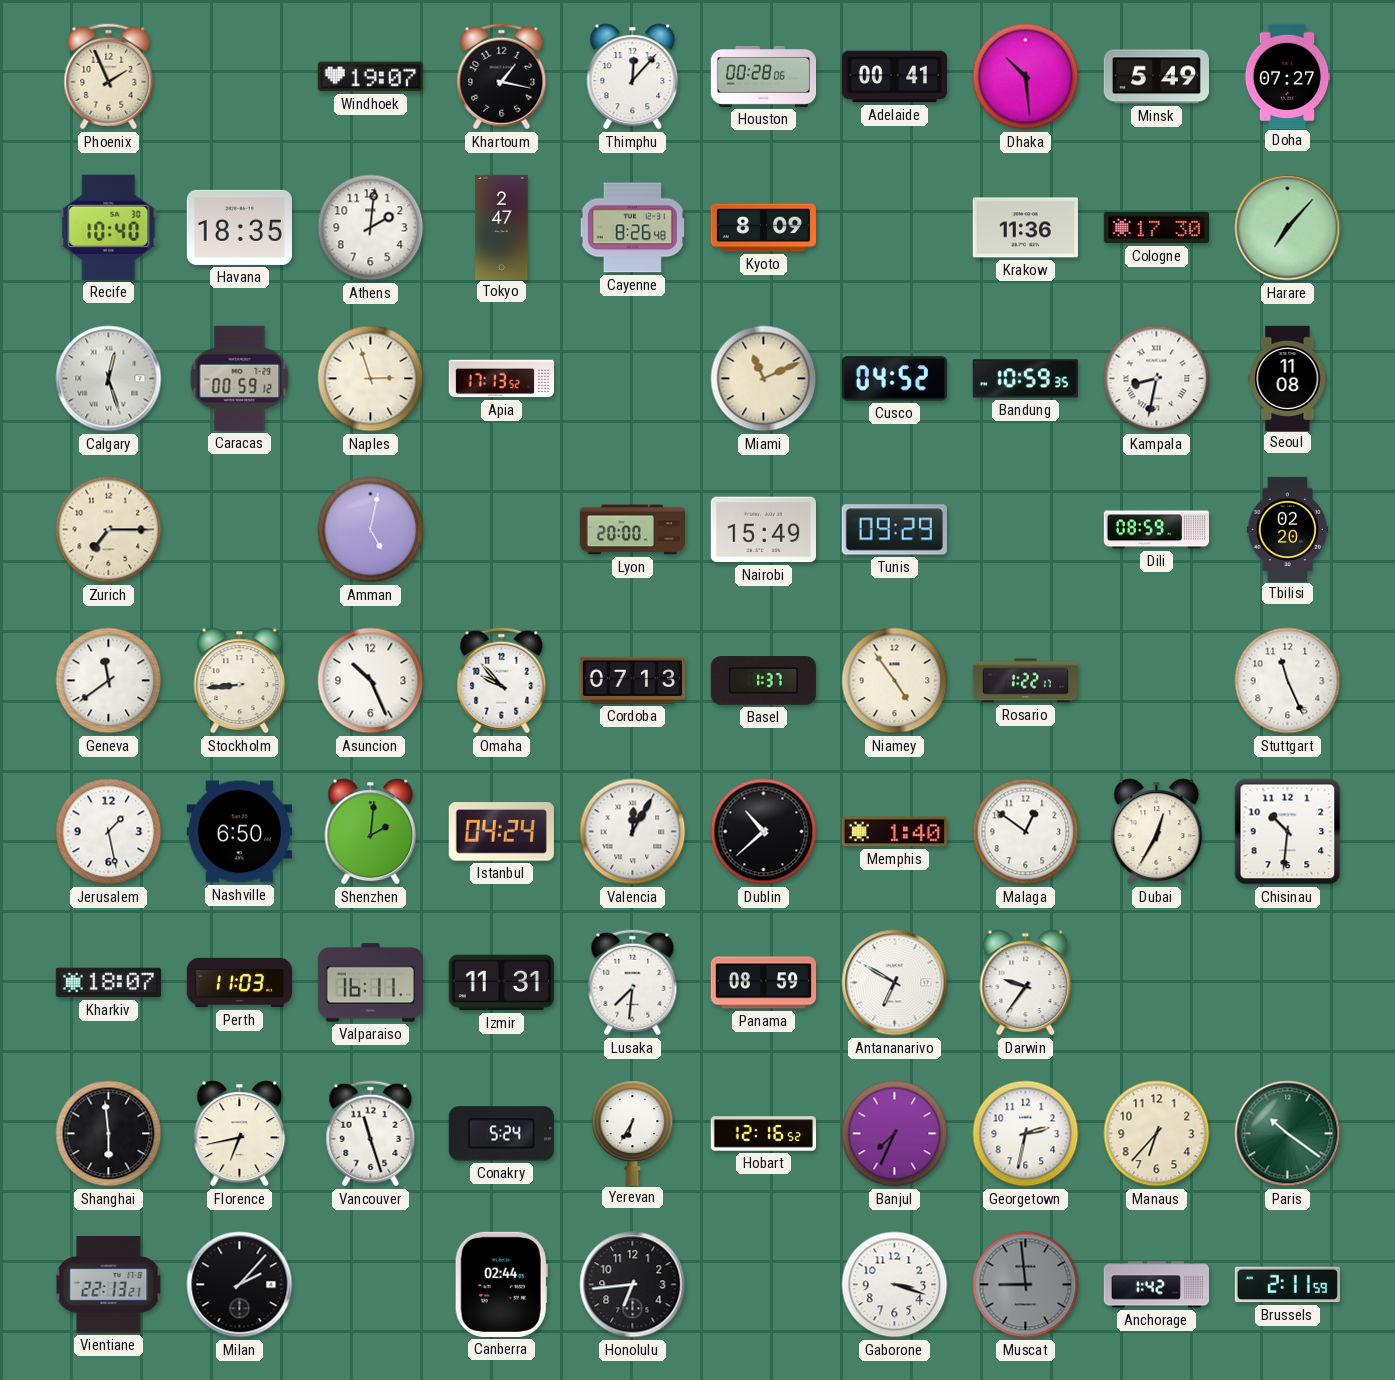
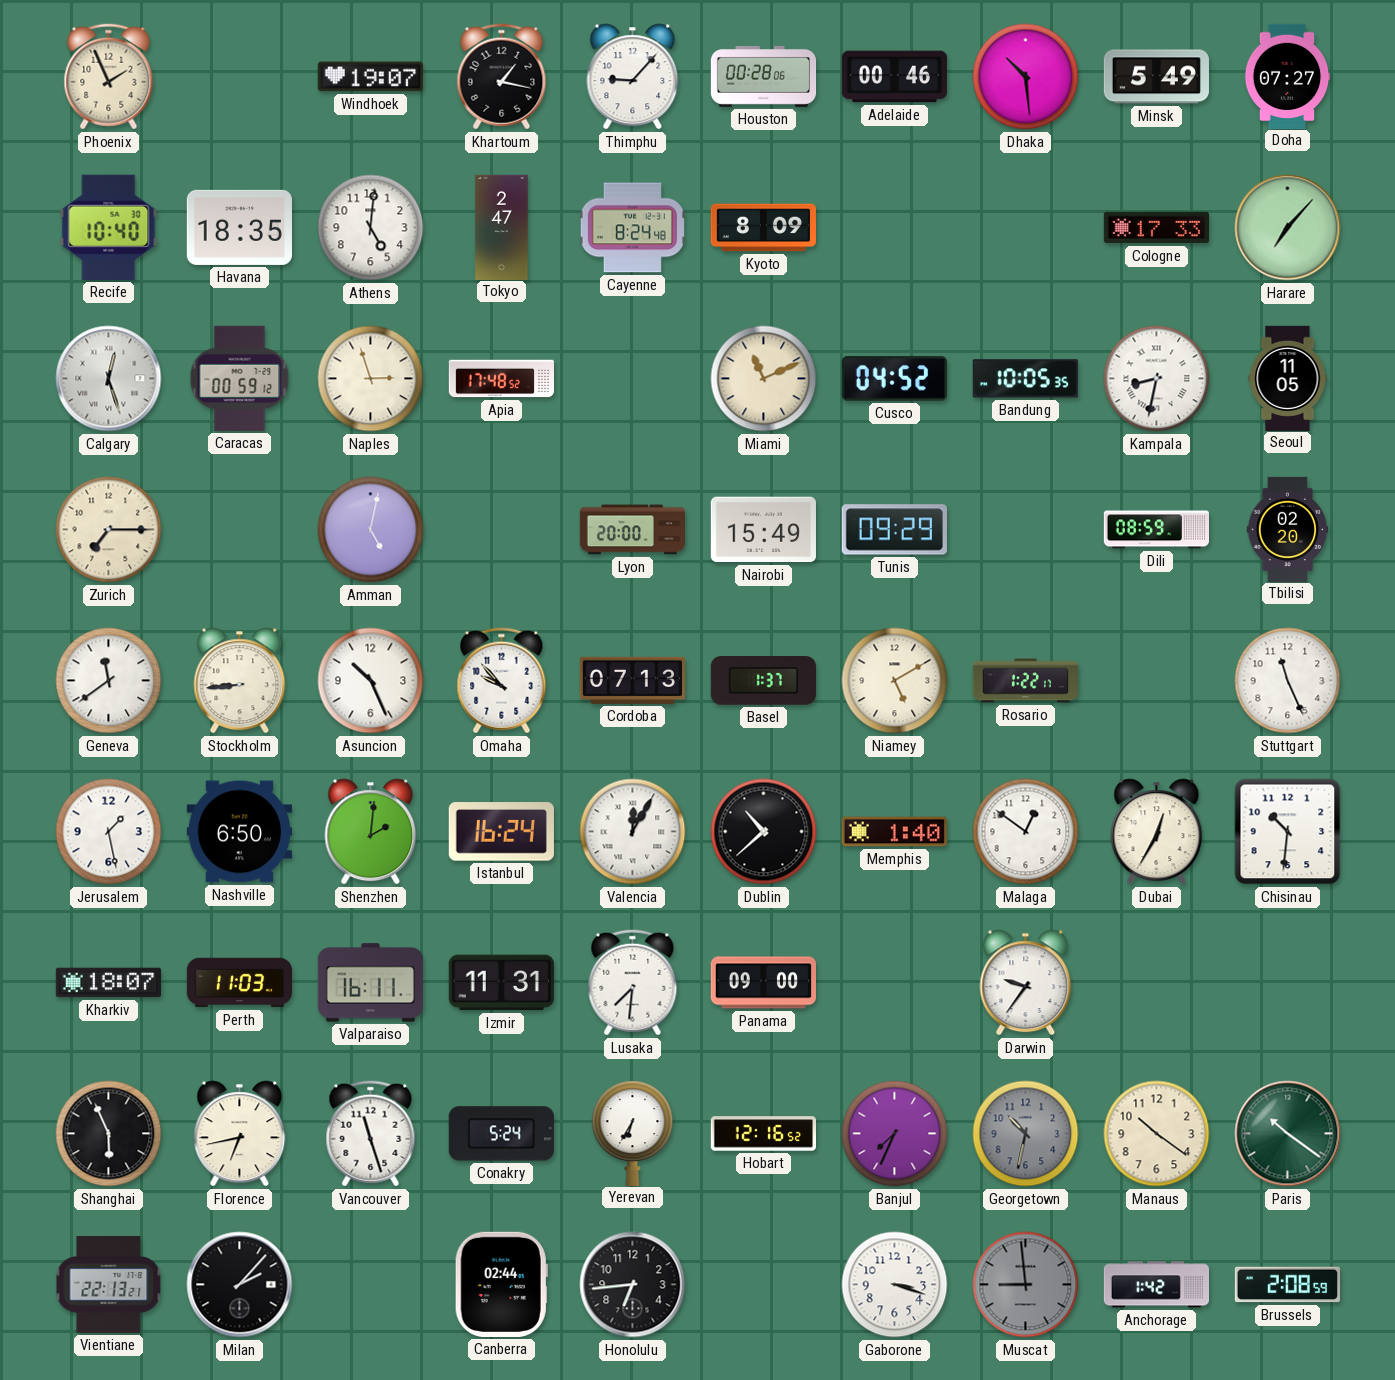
Thimphu: 12:07 -> 9:07
Adelaide: 00:41 -> 00:46
Athens: 2:01 -> 5:01
Cayenne: 8:26 -> 8:24
Krakow: 11:36 -> none
Cologne: 17:30 -> 17:33
Apia: 17:13 -> 17:48
Bandung: 10:59 -> 10:05
Seoul: 11:08 -> 11:05
Niamey: 4:54 -> 5:10
Istanbul: 04:24 -> 16:24
Panama: 08:59 -> 09:00
Antananarivo: 6:50 -> none
Shanghai: 5:59 -> 5:56
Georgetown: 2:32 -> 10:32
Georgetown dial: white -> grey
Manaus: 6:37 -> 10:21
Brussels: 2:11 -> 2:08
